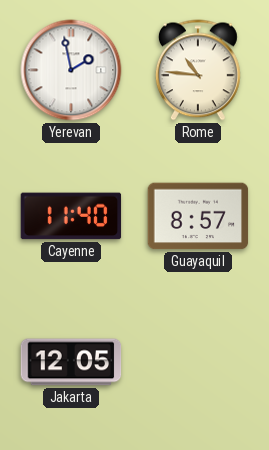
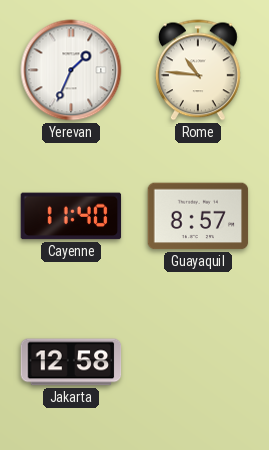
Yerevan: 1:58 -> 1:34
Jakarta: 12:05 -> 12:58
